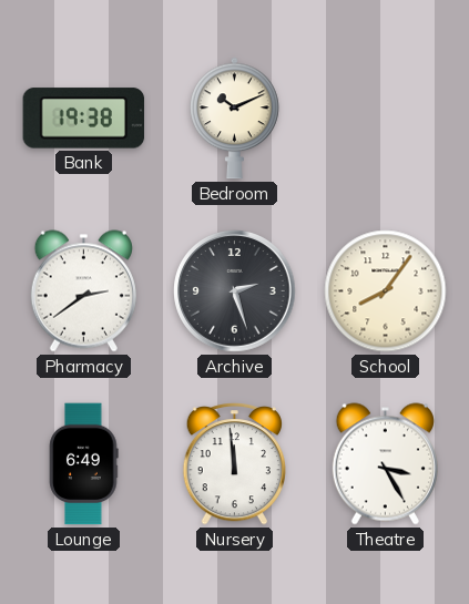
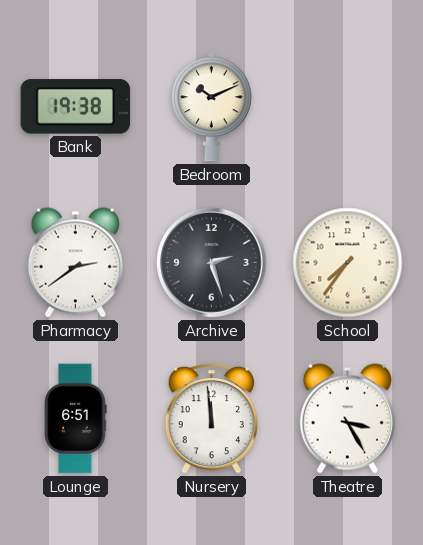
School: 8:06 -> 7:36
Lounge: 6:49 -> 6:51
